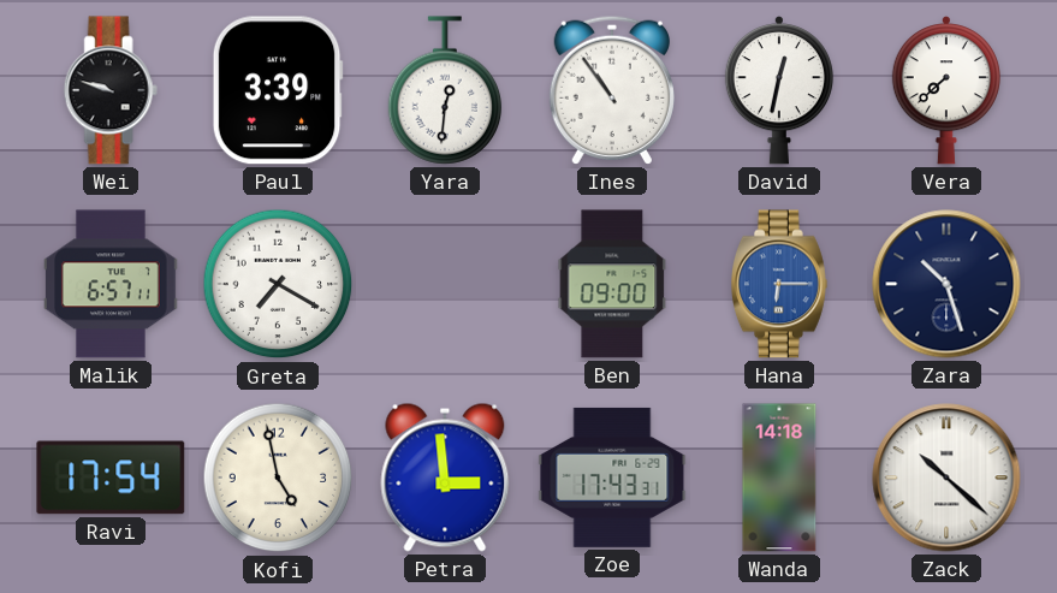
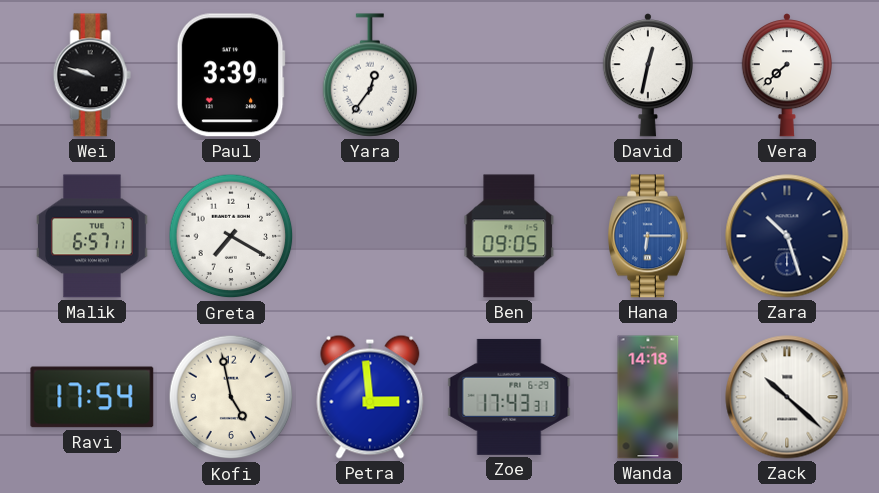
Yara: 12:31 -> 12:36
Ines: 10:54 -> none
Ben: 09:00 -> 09:05
